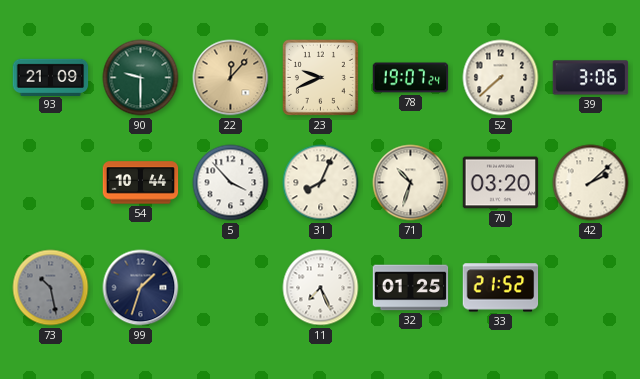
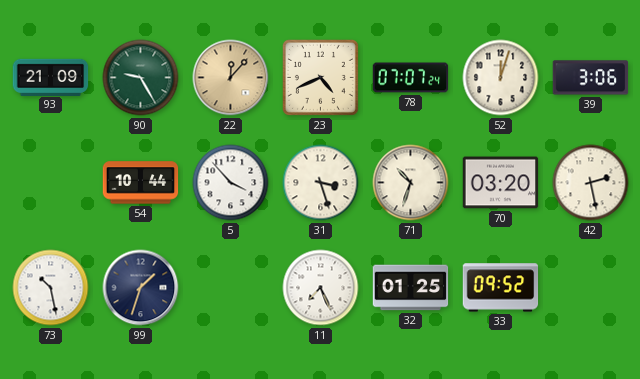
90: 9:30 -> 9:25
23: 9:41 -> 4:41
78: 19:07 -> 07:07
52: 7:38 -> 12:03
31: 8:04 -> 3:27
42: 2:08 -> 2:28
73 dial: grey -> white
33: 21:52 -> 09:52
